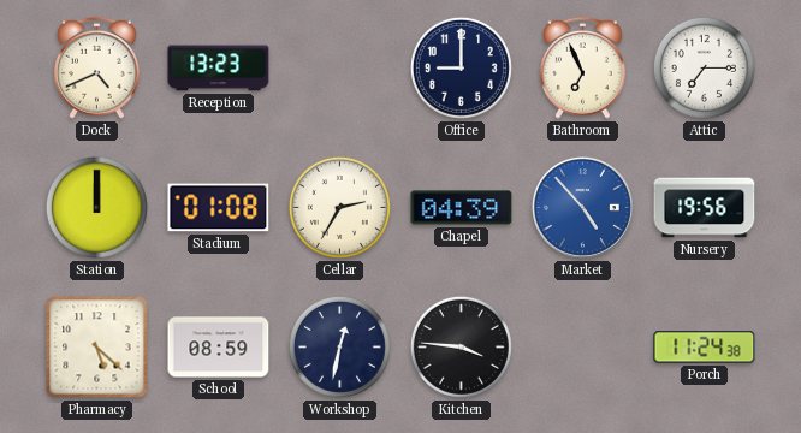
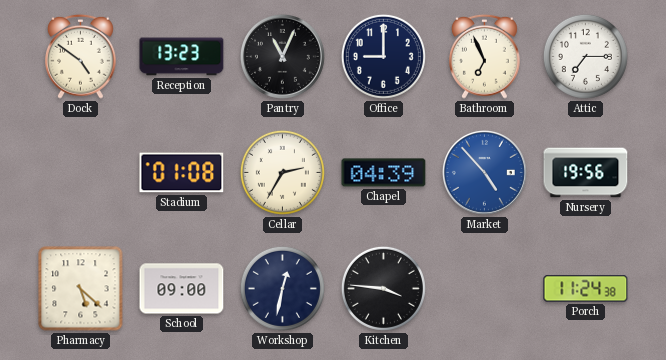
Dock: 4:41 -> 4:51
Pantry: none -> 11:04
Station: 12:00 -> none
School: 08:59 -> 09:00
